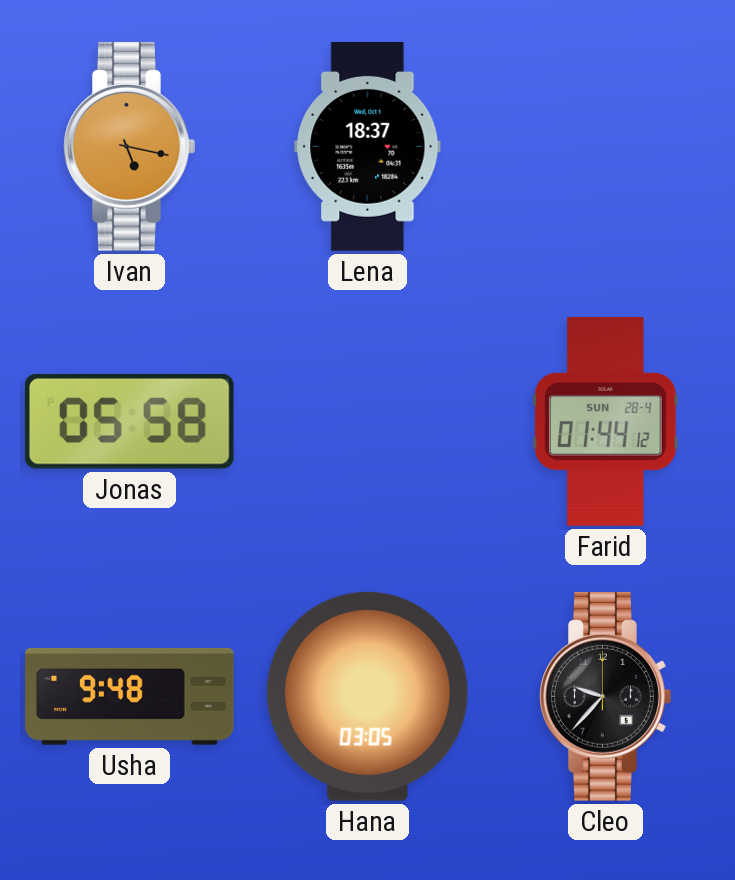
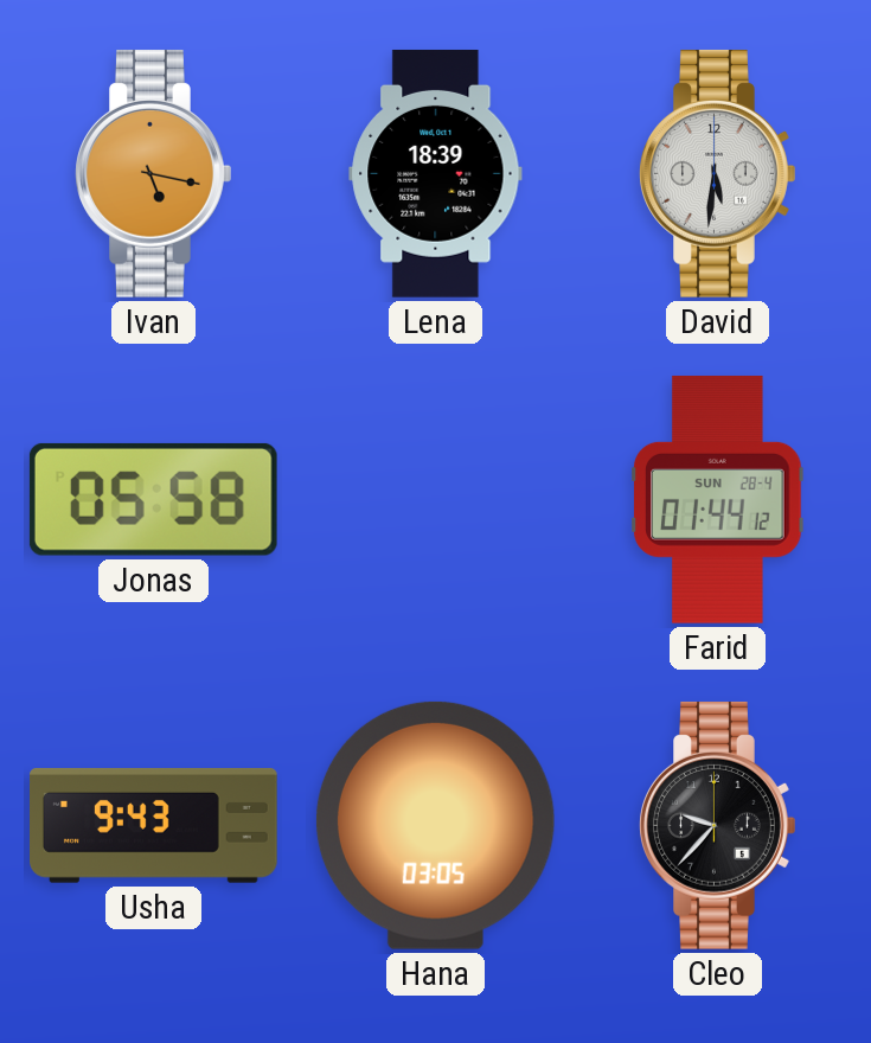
Lena: 18:37 -> 18:39
David: none -> 5:31
Usha: 9:48 -> 9:43
